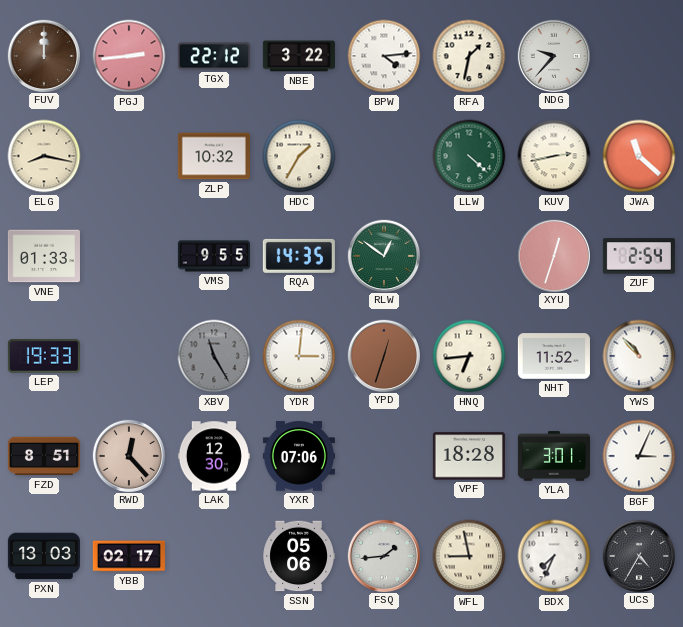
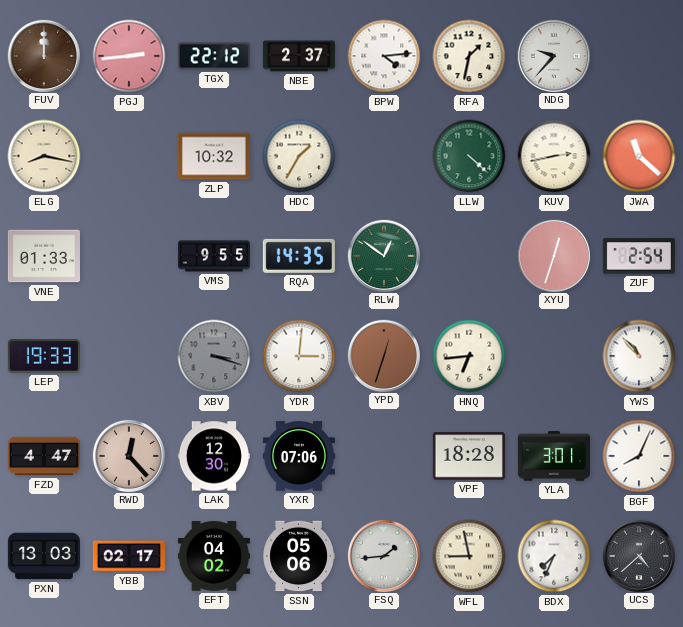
NBE: 3:22 -> 2:37
XBV: 11:25 -> 3:18
NHT: 11:52 -> none
FZD: 8:51 -> 4:47
BGF: 3:04 -> 8:04
EFT: none -> 04:02
UCS: 4:35 -> 4:38
